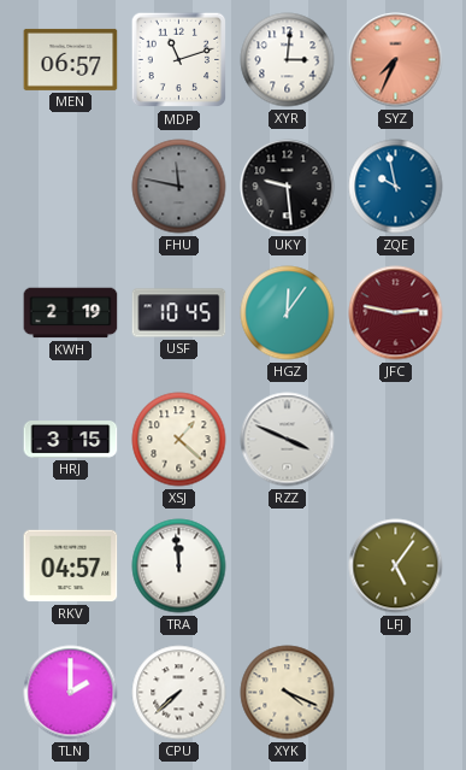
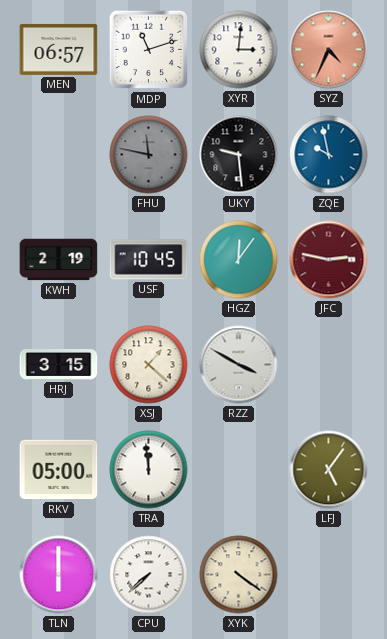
SYZ: 7:34 -> 4:34
RZZ: 3:49 -> 3:50
RKV: 04:57 -> 05:00
TLN: 2:00 -> 6:00
XYK: 4:19 -> 4:21
